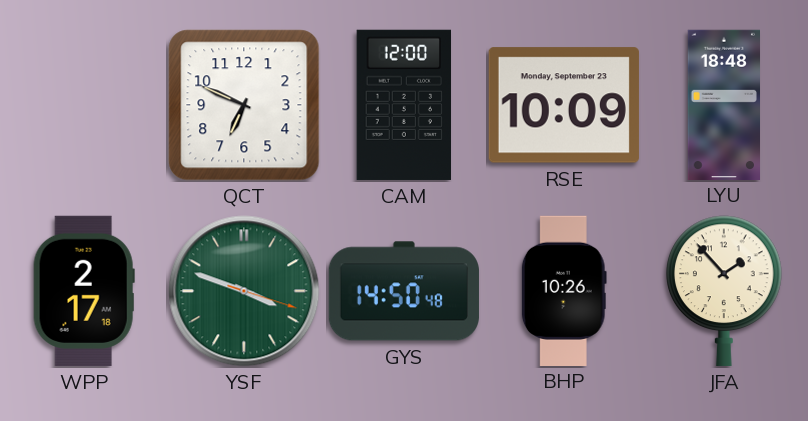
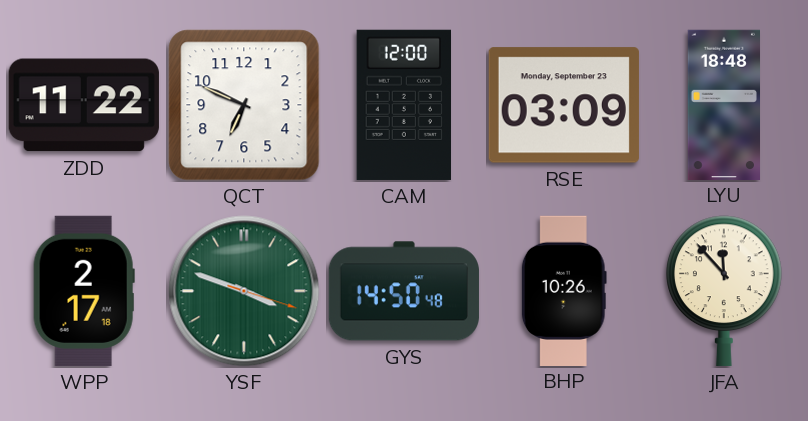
ZDD: none -> 11:22
RSE: 10:09 -> 03:09
JFA: 1:53 -> 11:53
